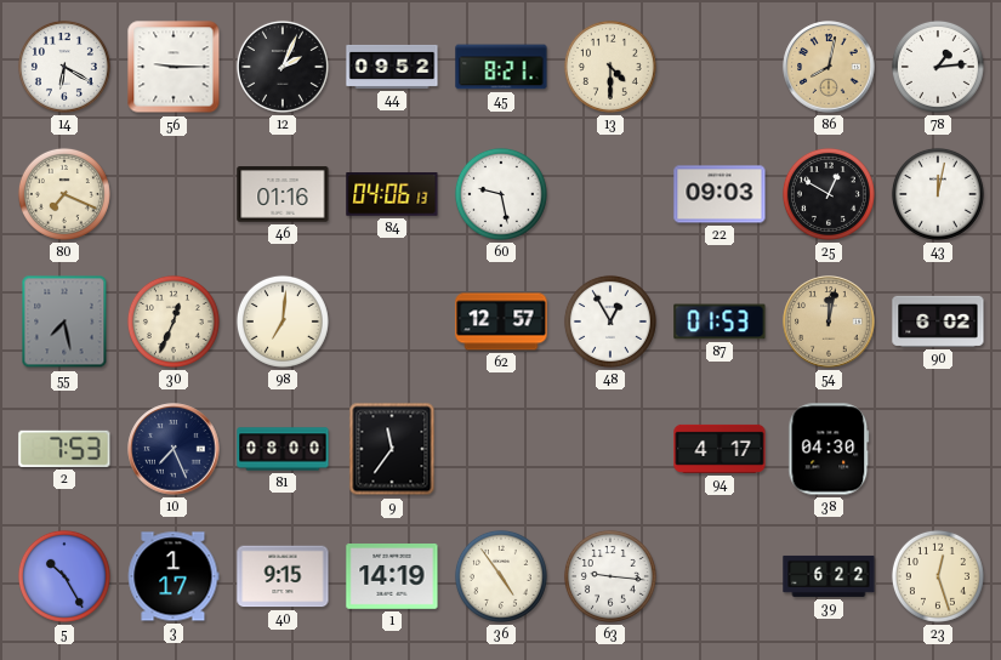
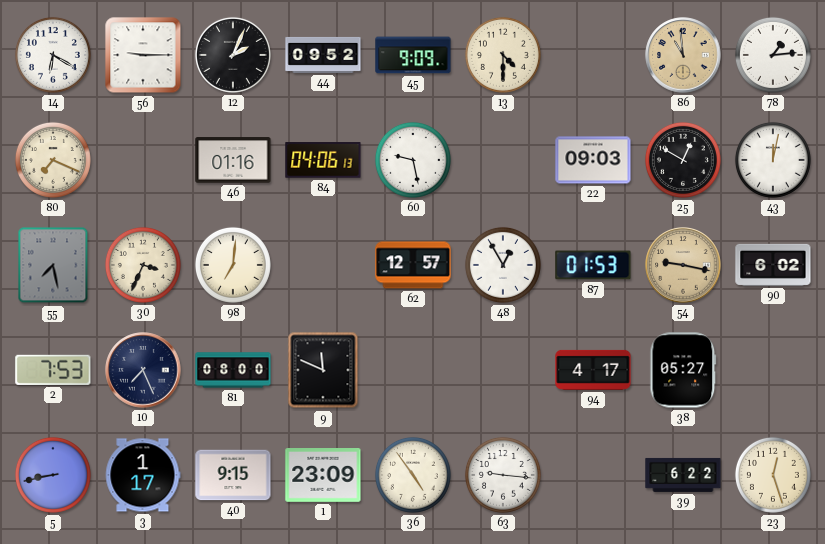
45: 8:21 -> 9:09
86: 8:02 -> 10:59
30: 12:34 -> 3:34
54: 12:02 -> 9:17
9: 11:36 -> 11:49
38: 04:30 -> 05:27
5: 10:25 -> 8:43
1: 14:19 -> 23:09
